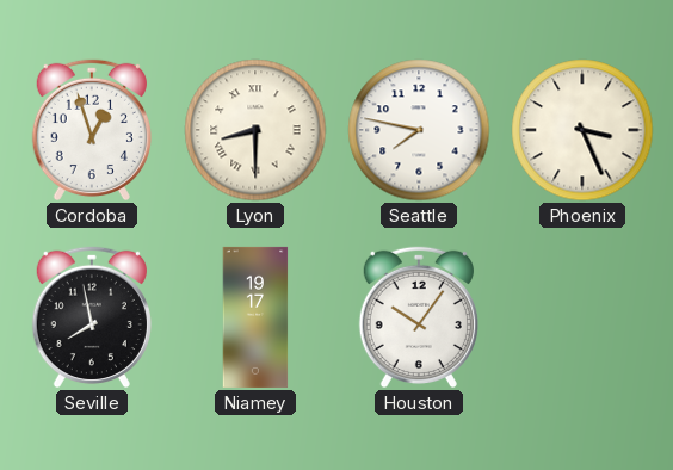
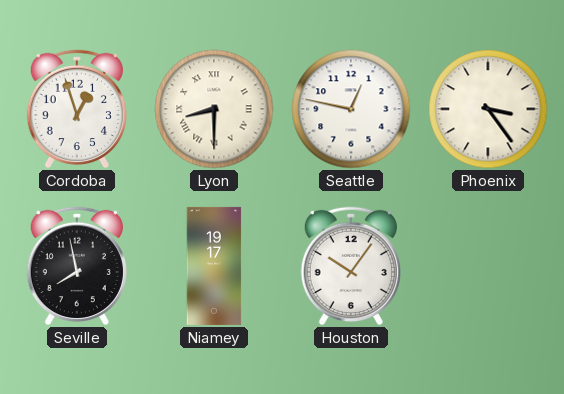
Seattle: 7:47 -> 12:47
Phoenix: 3:26 -> 3:24
